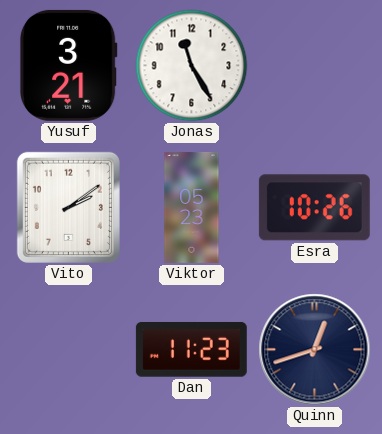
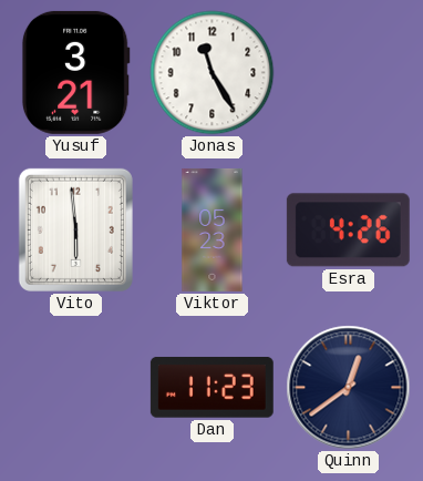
Vito: 2:09 -> 5:59
Esra: 10:26 -> 4:26
Quinn: 12:42 -> 12:39
